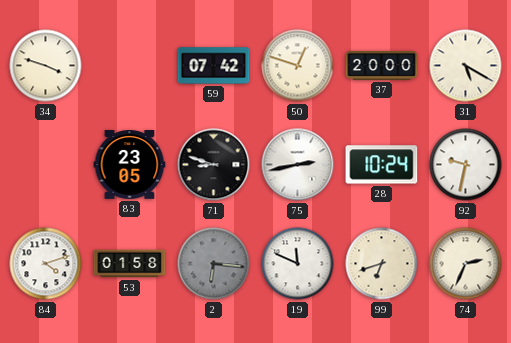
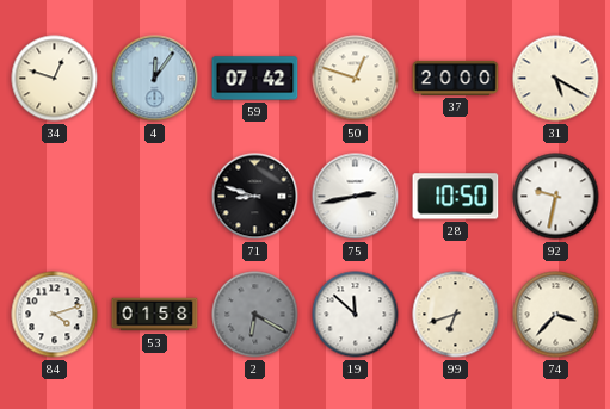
34: 3:48 -> 12:48
4: none -> 12:06
83: 23:05 -> none
28: 10:24 -> 10:50
2: 6:16 -> 6:20
19: 11:49 -> 11:52
74: 2:34 -> 3:37
